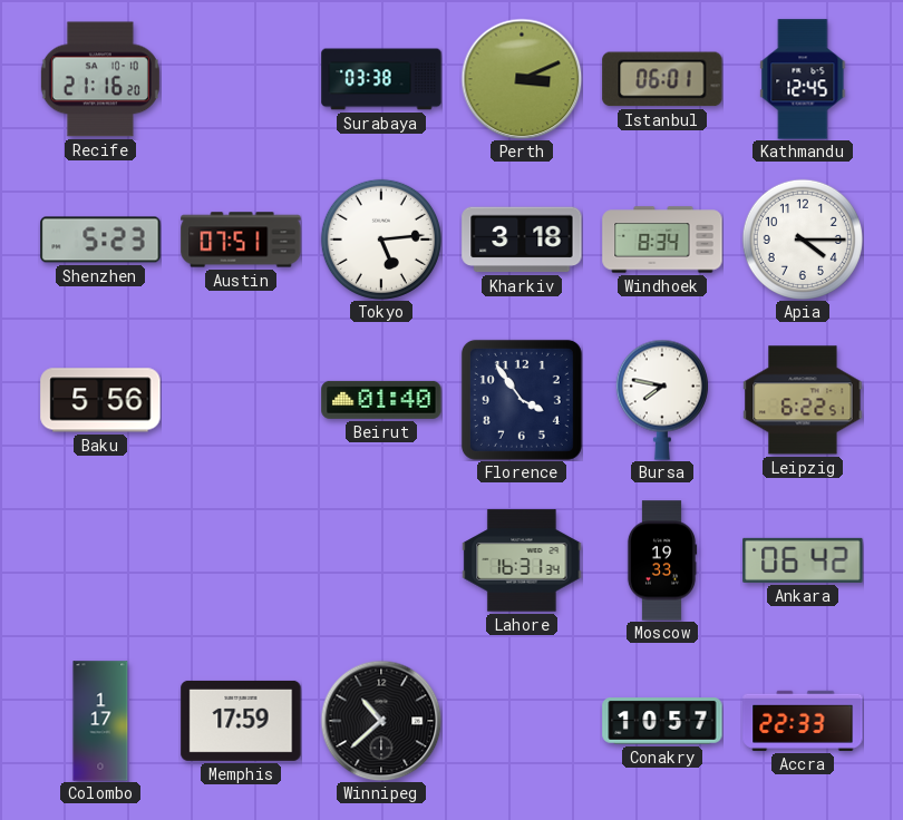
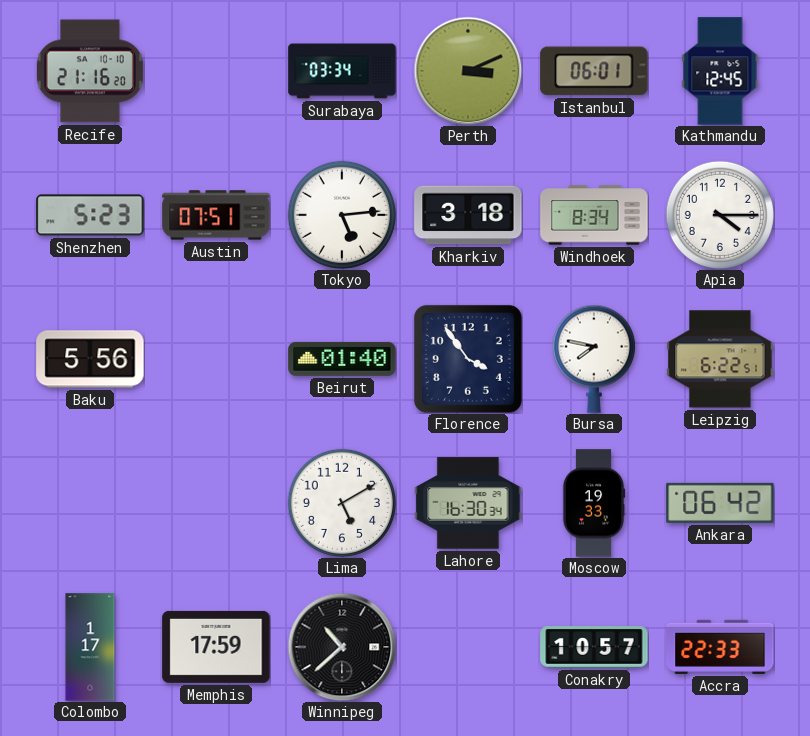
Surabaya: 03:38 -> 03:34
Lima: none -> 5:10
Lahore: 16:31 -> 16:30
